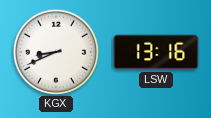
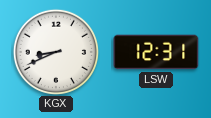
LSW: 13:16 -> 12:31
